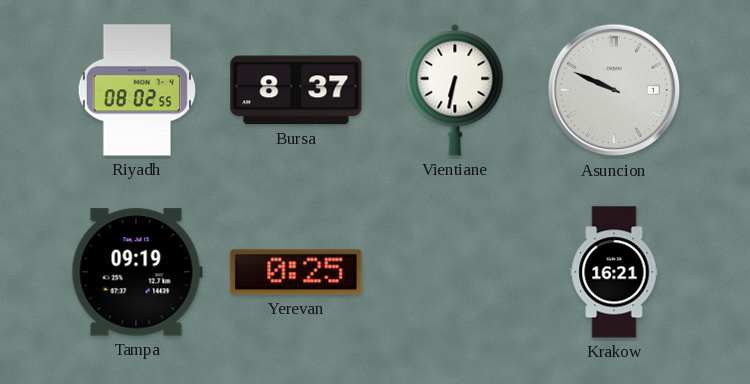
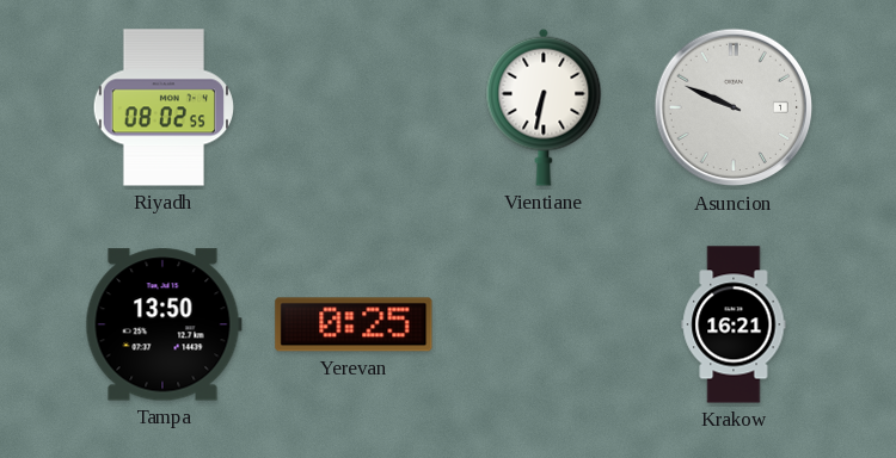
Bursa: 8:37 -> none
Tampa: 09:19 -> 13:50
